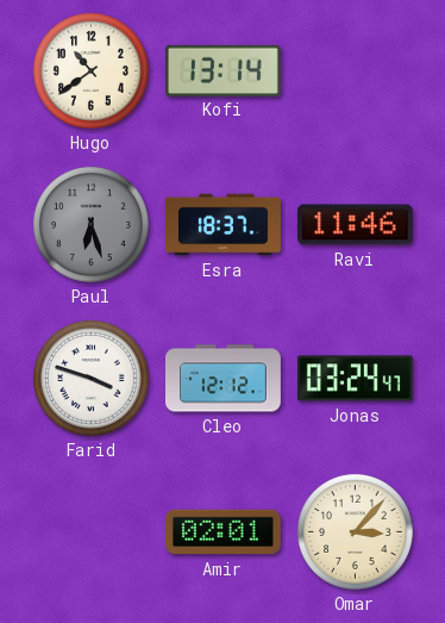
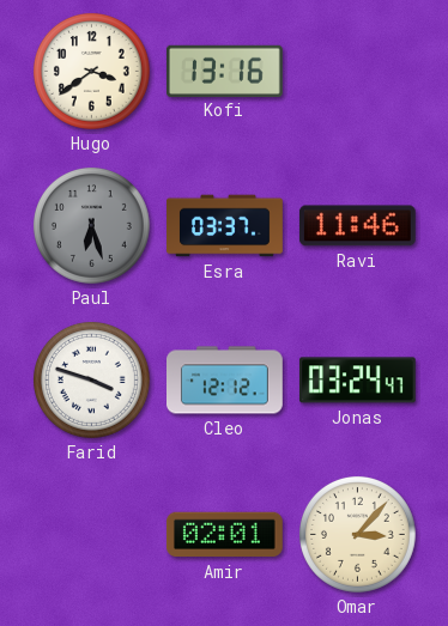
Hugo: 10:39 -> 3:39
Kofi: 13:14 -> 13:16
Esra: 18:37 -> 03:37
